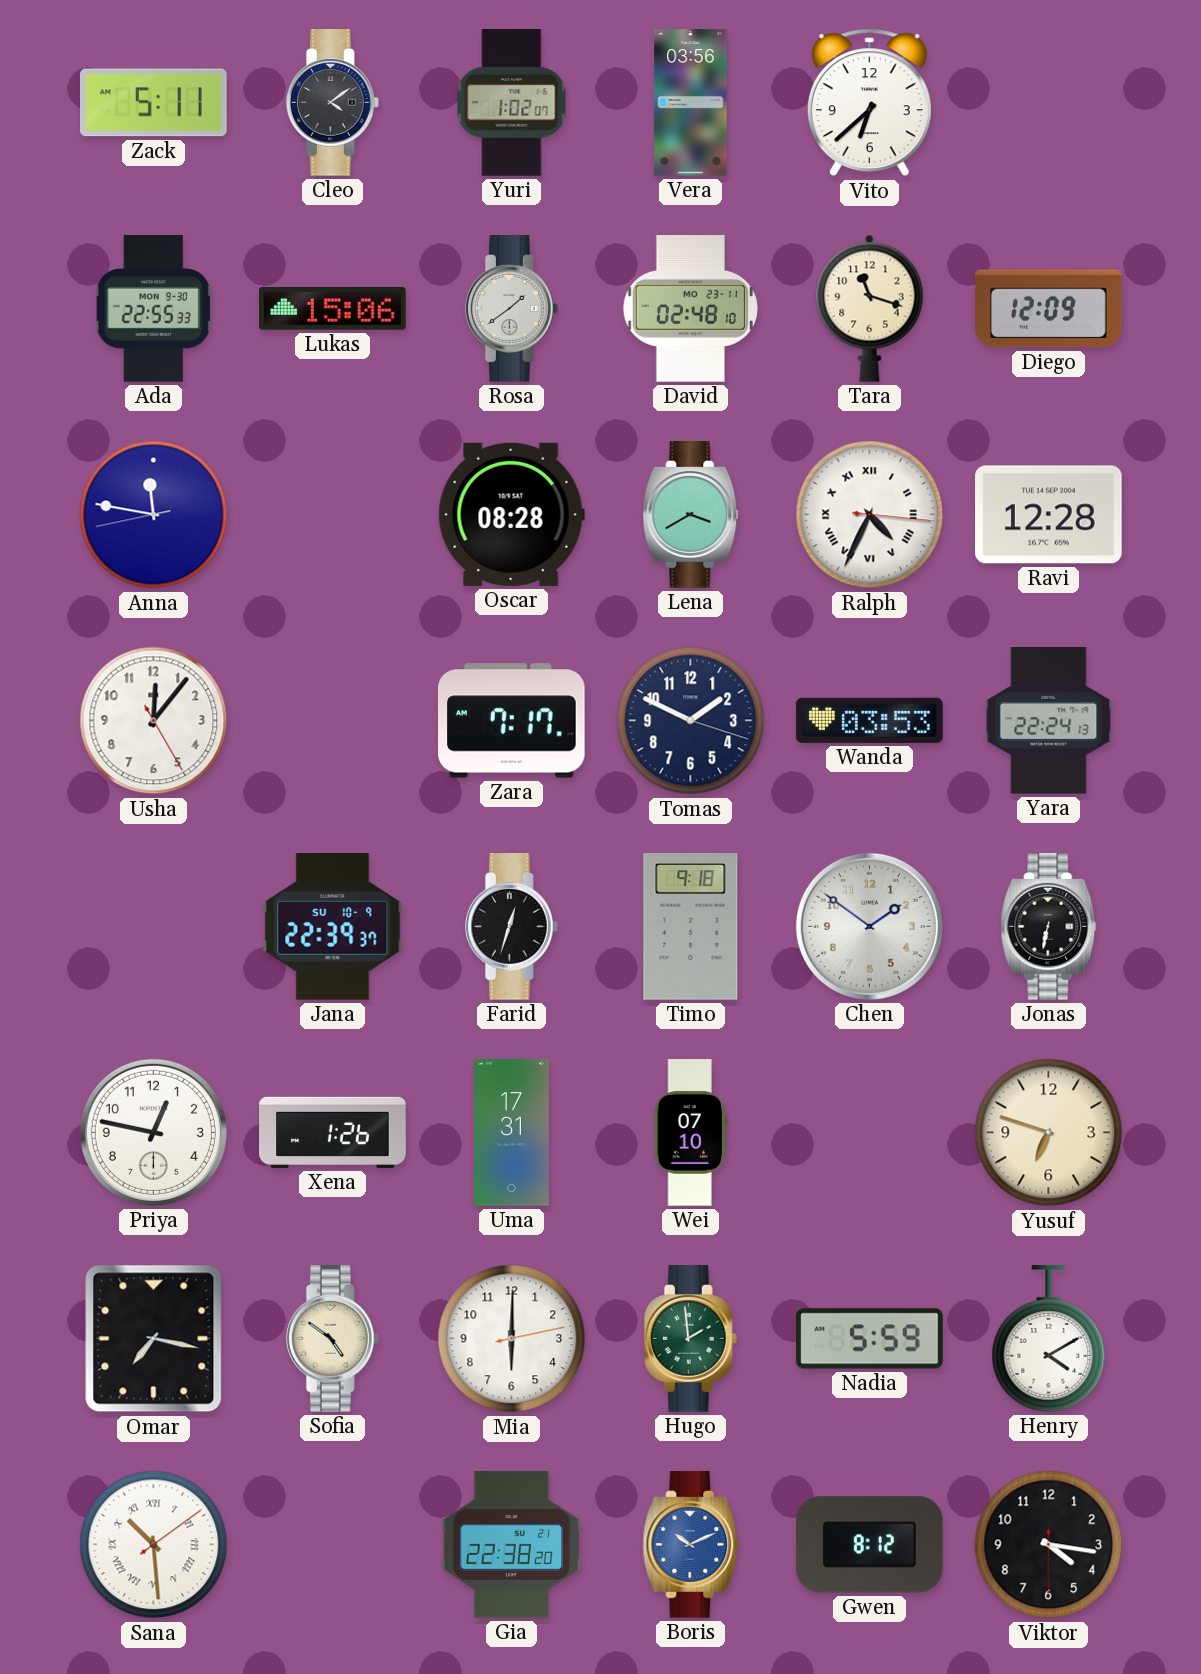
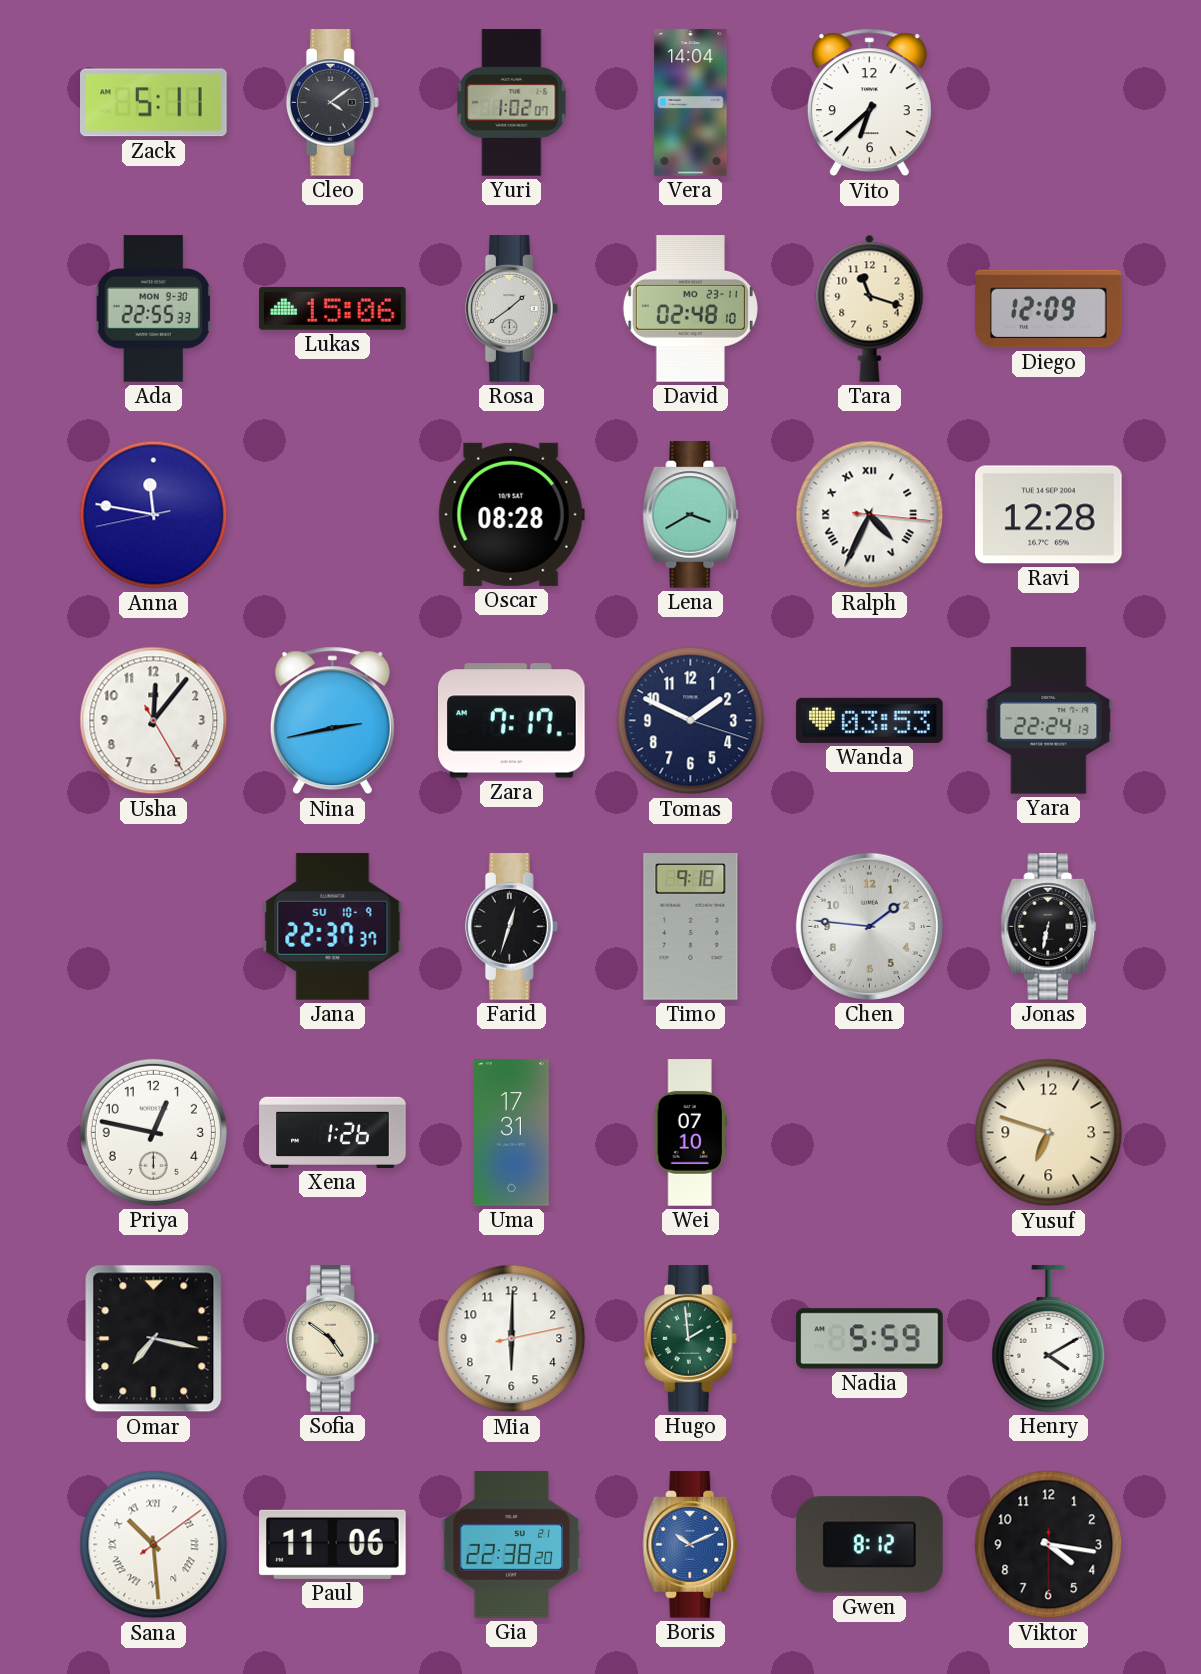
Vera: 03:56 -> 14:04
Nina: none -> 2:43
Jana: 22:39 -> 22:37
Chen: 1:51 -> 1:46
Paul: none -> 11:06
